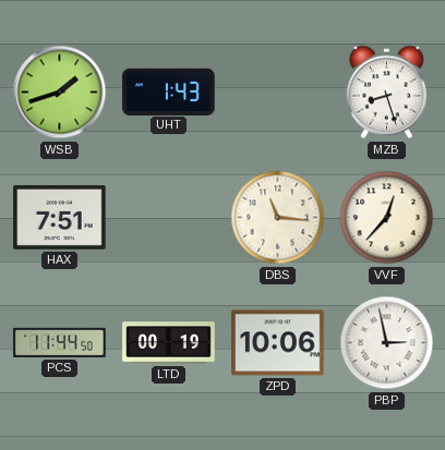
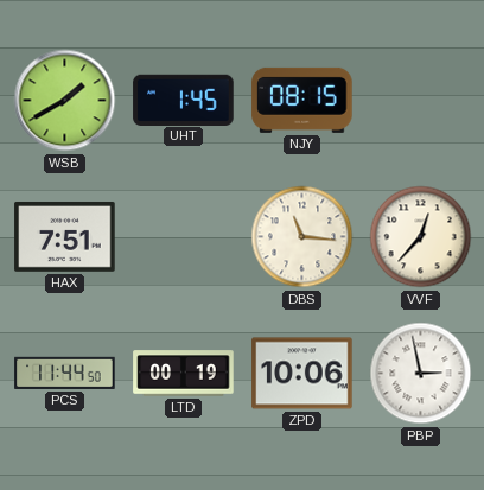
WSB: 1:42 -> 1:40
UHT: 1:43 -> 1:45
NJY: none -> 08:15
MZB: 8:27 -> none
